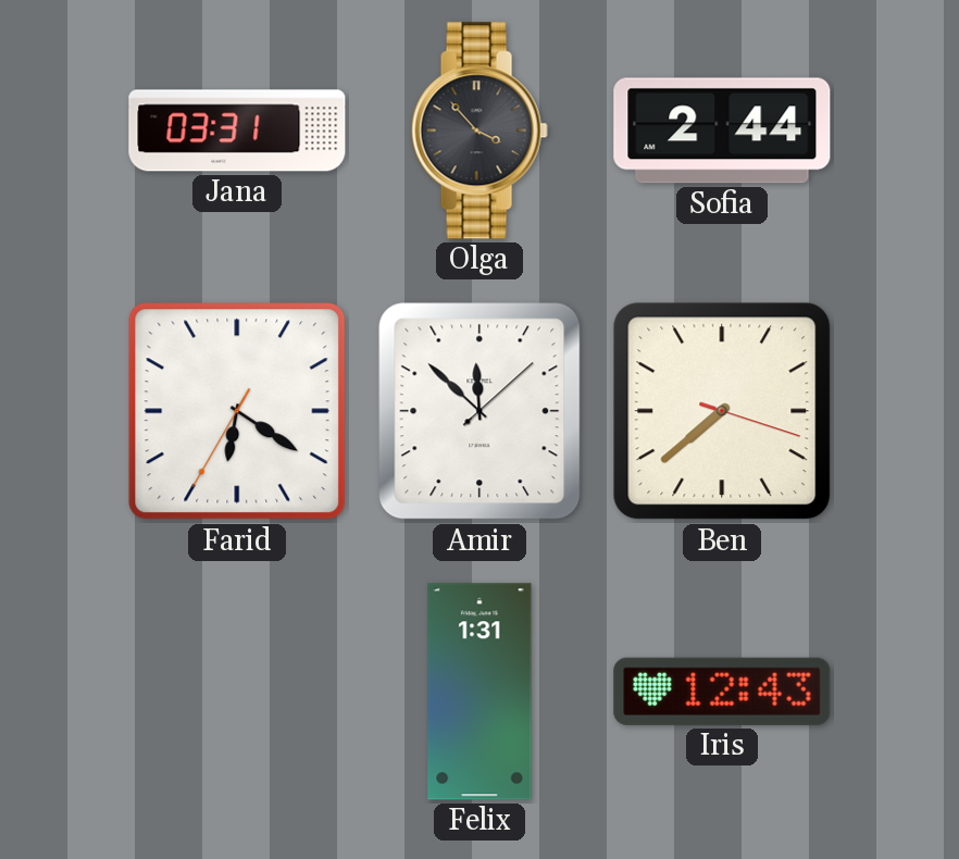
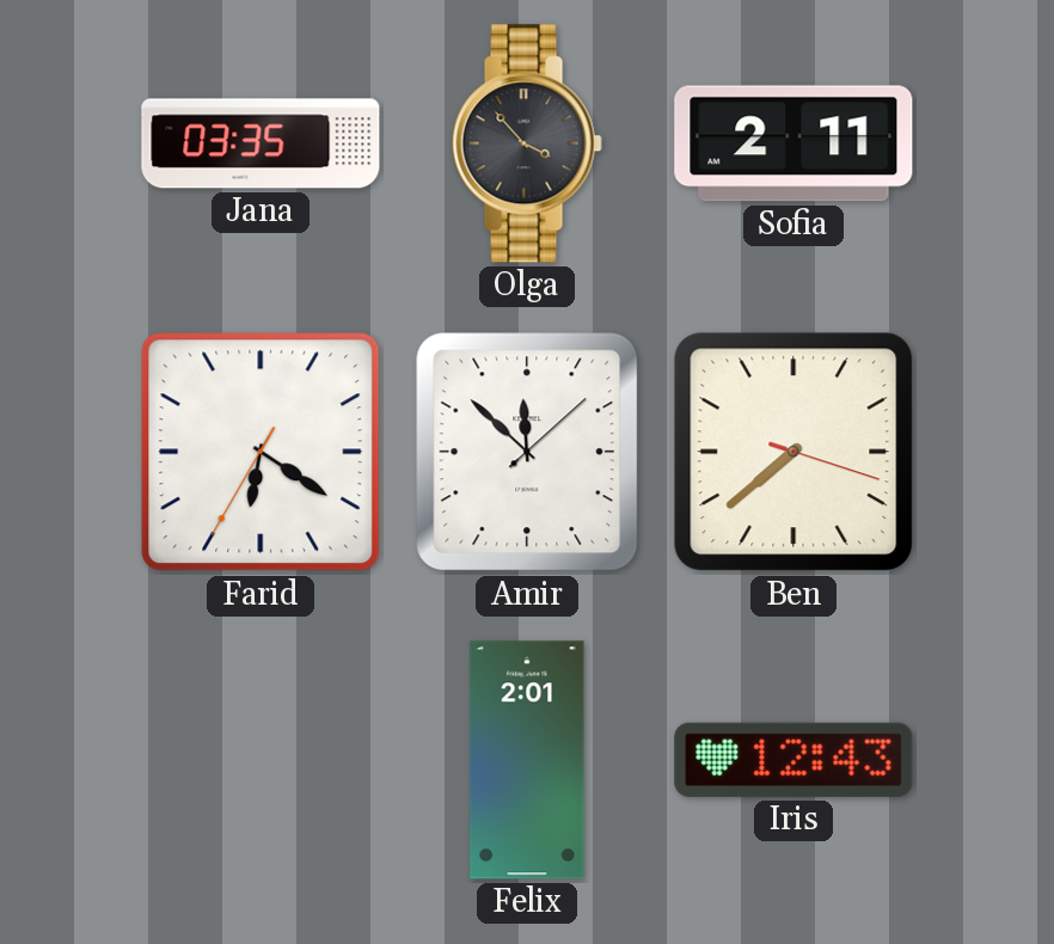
Jana: 03:31 -> 03:35
Sofia: 2:44 -> 2:11
Felix: 1:31 -> 2:01
